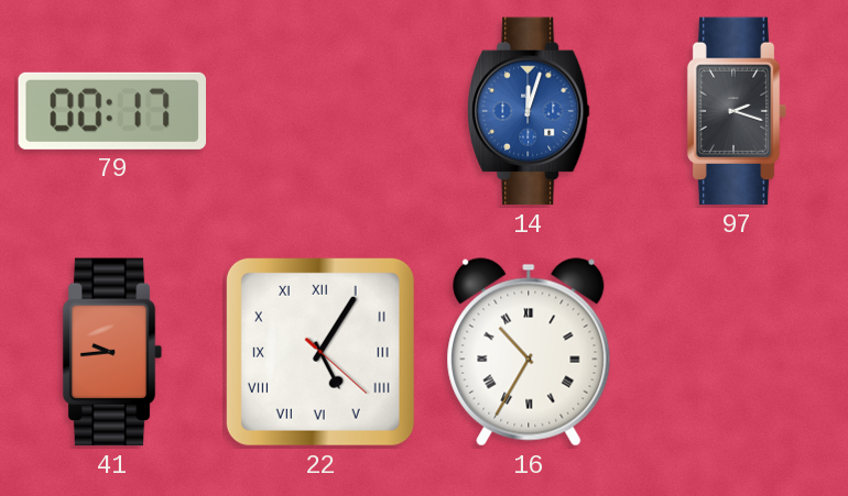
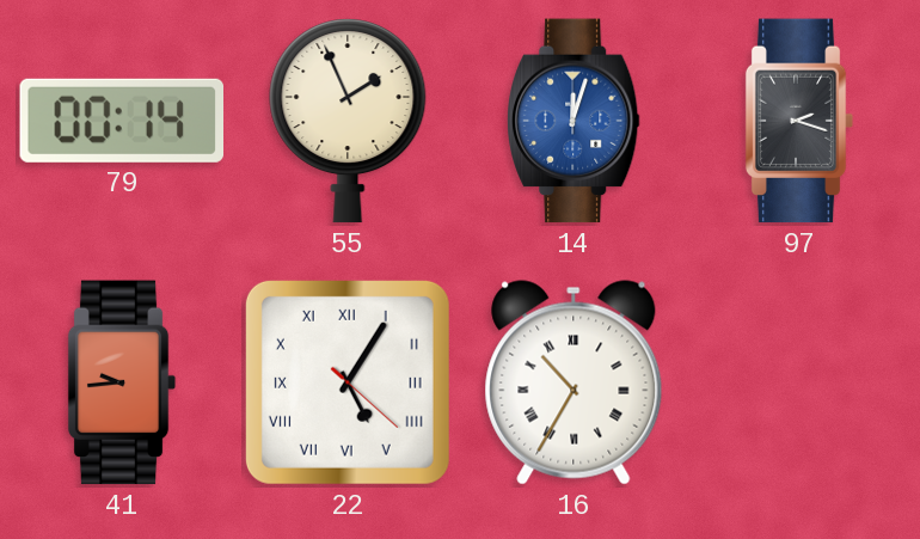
79: 00:17 -> 00:14
55: none -> 1:56
